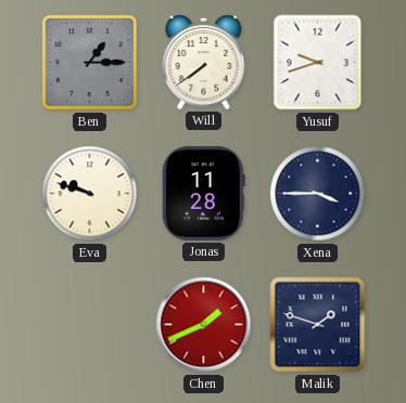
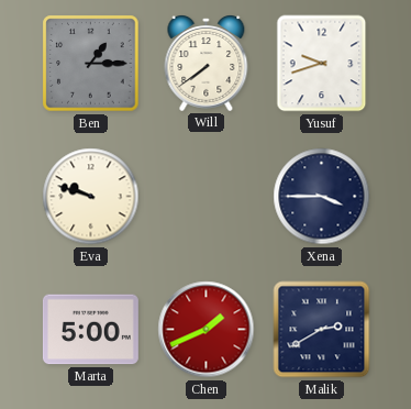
Jonas: 11:28 -> none
Marta: none -> 5:00
Malik: 1:48 -> 2:40
